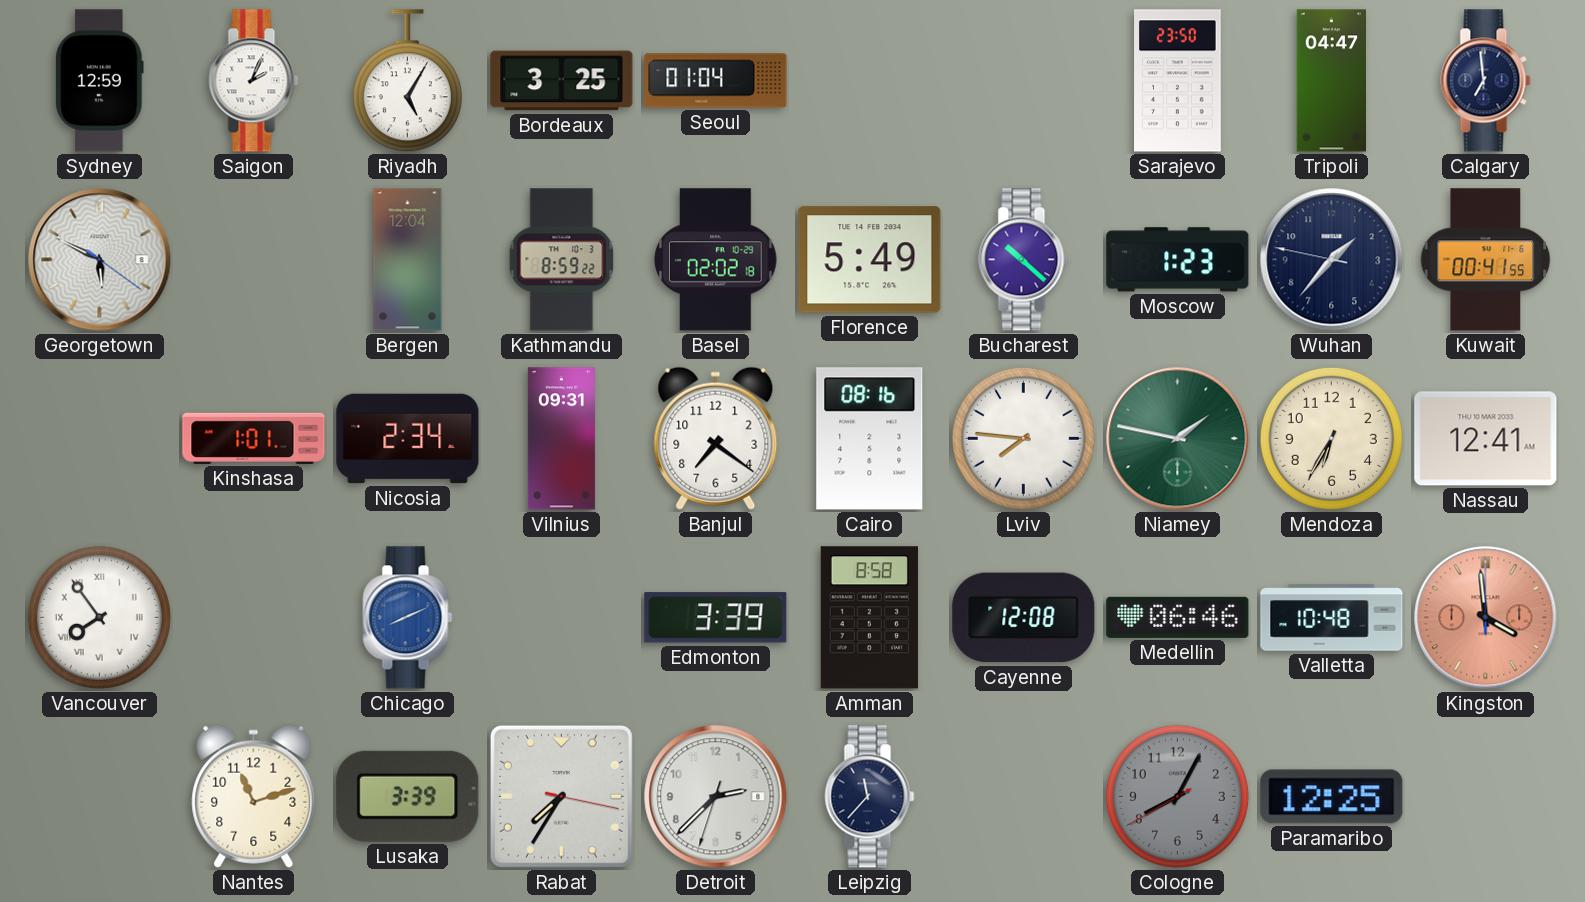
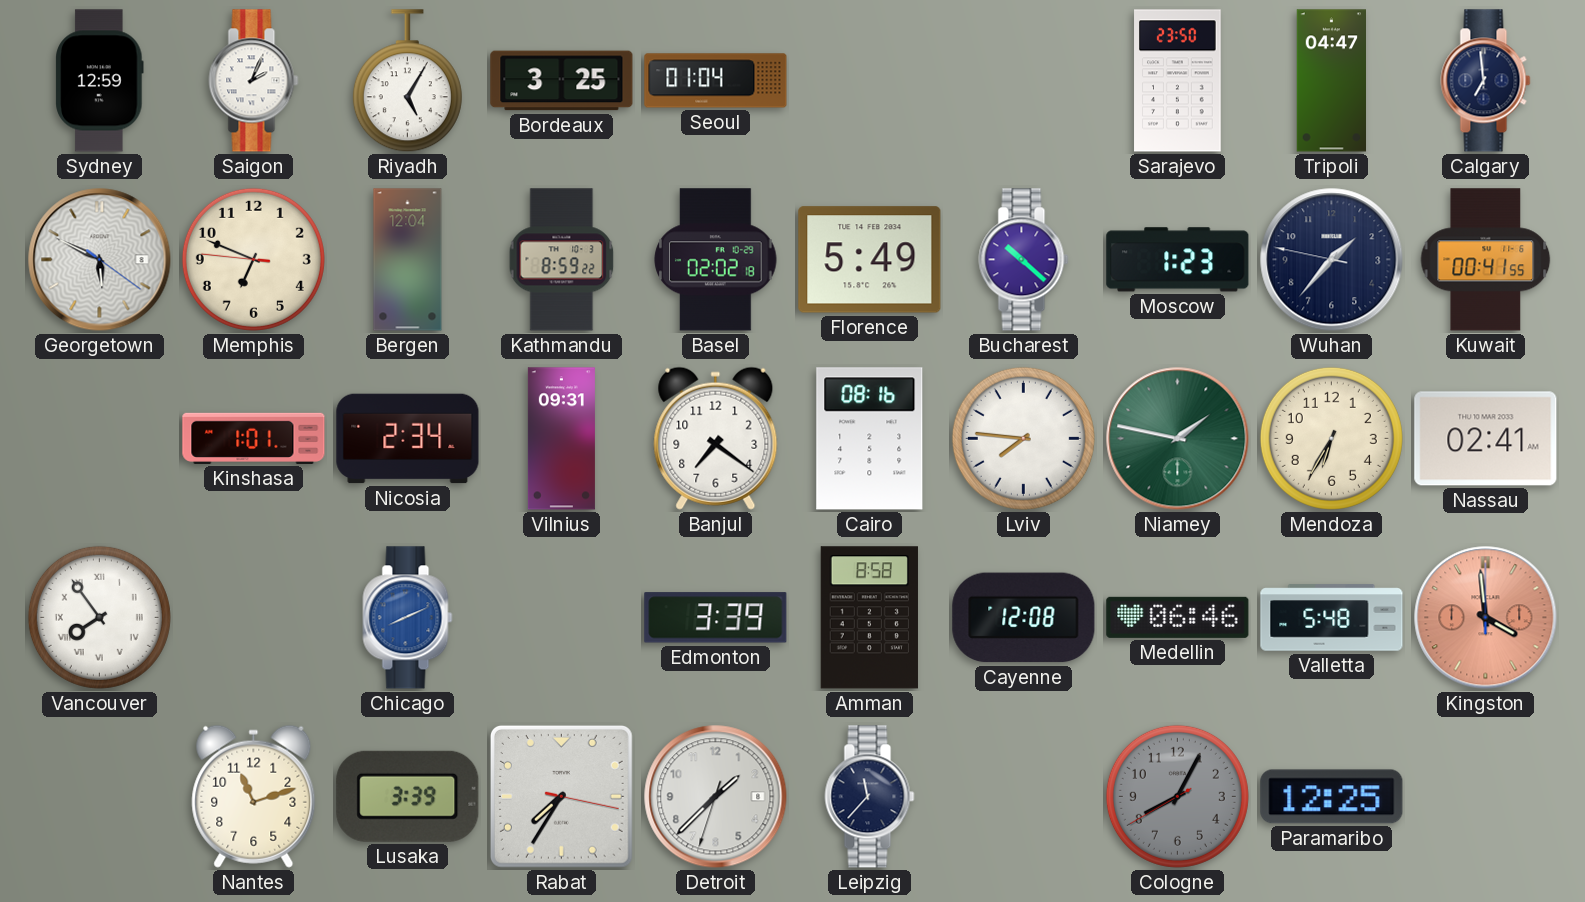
Memphis: none -> 6:48
Nassau: 12:41 -> 02:41
Valletta: 10:48 -> 5:48
Detroit: 2:37 -> 1:37
